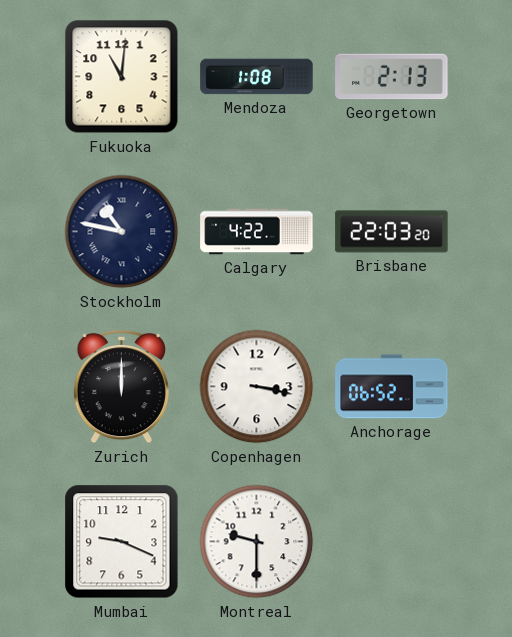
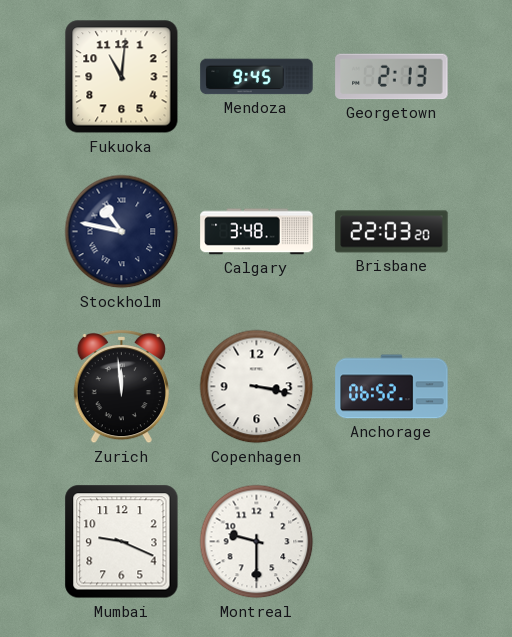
Mendoza: 1:08 -> 9:45
Calgary: 4:22 -> 3:48
Zurich: 12:00 -> 11:59
